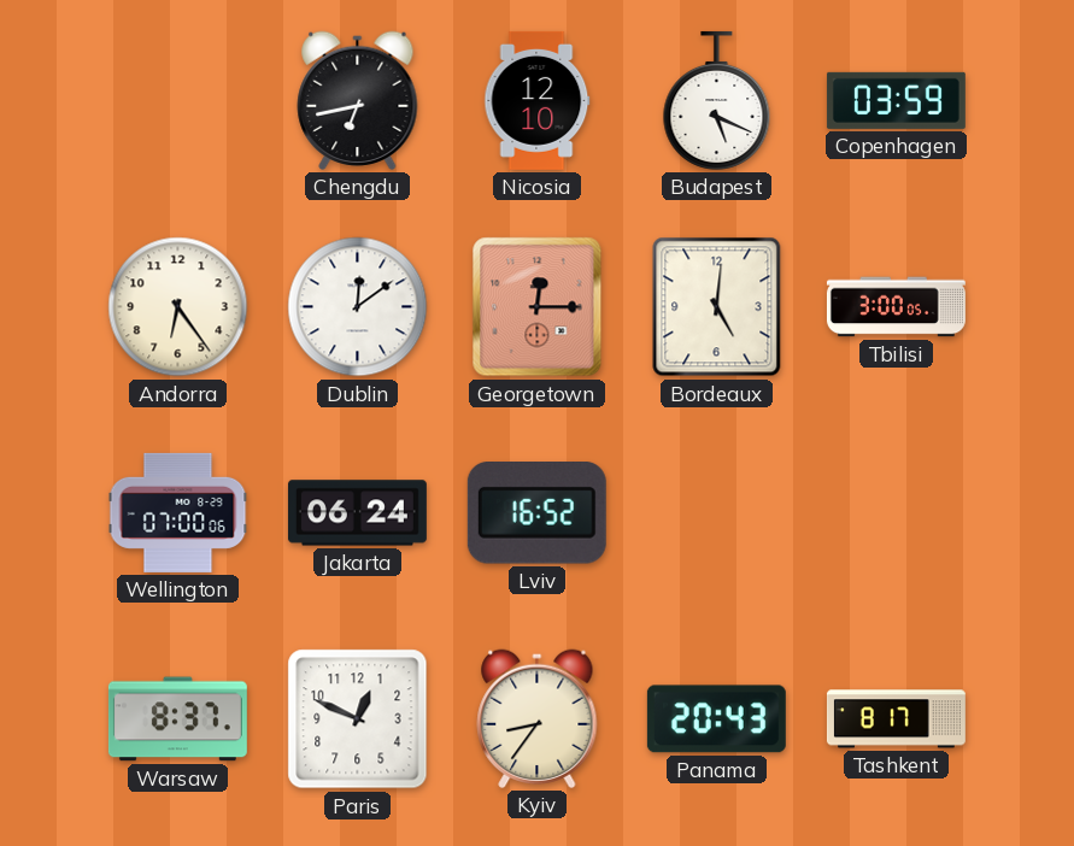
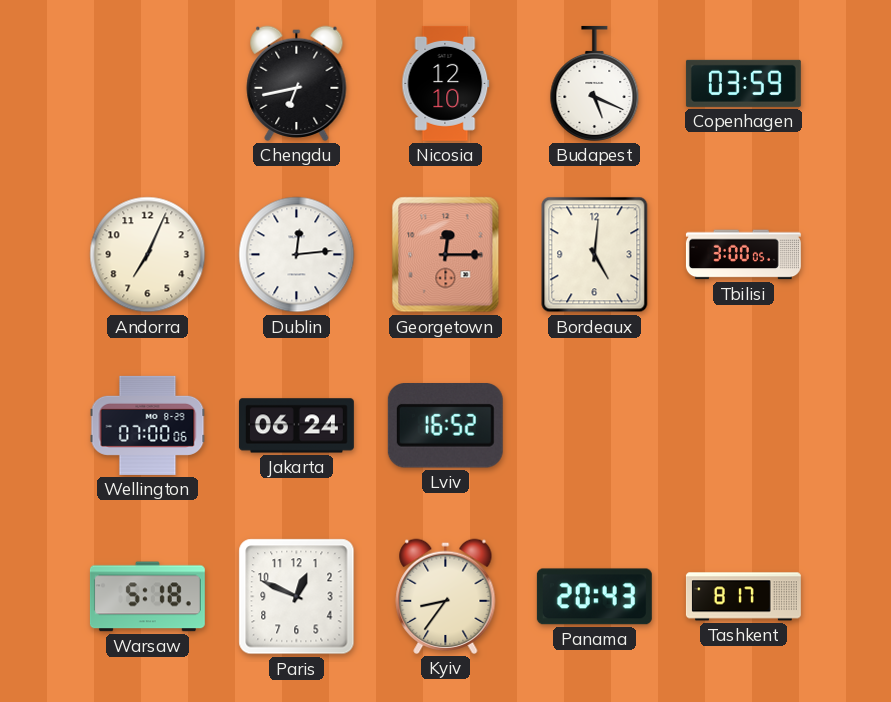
Andorra: 6:24 -> 7:04
Dublin: 12:09 -> 12:14
Warsaw: 8:37 -> 5:18
